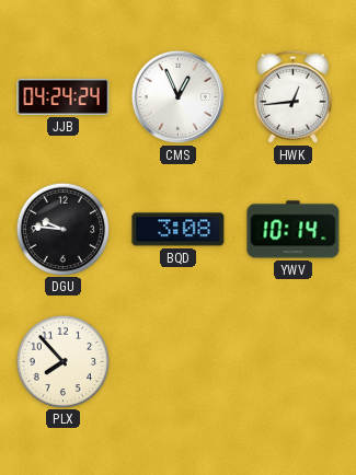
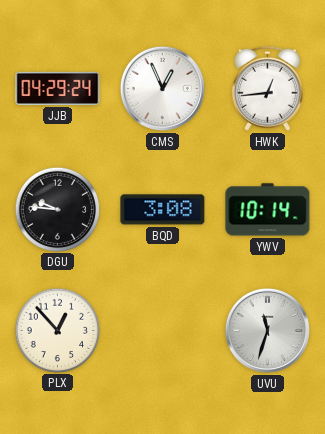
JJB: 04:24 -> 04:29
PLX: 7:53 -> 12:53
UVU: none -> 11:33
